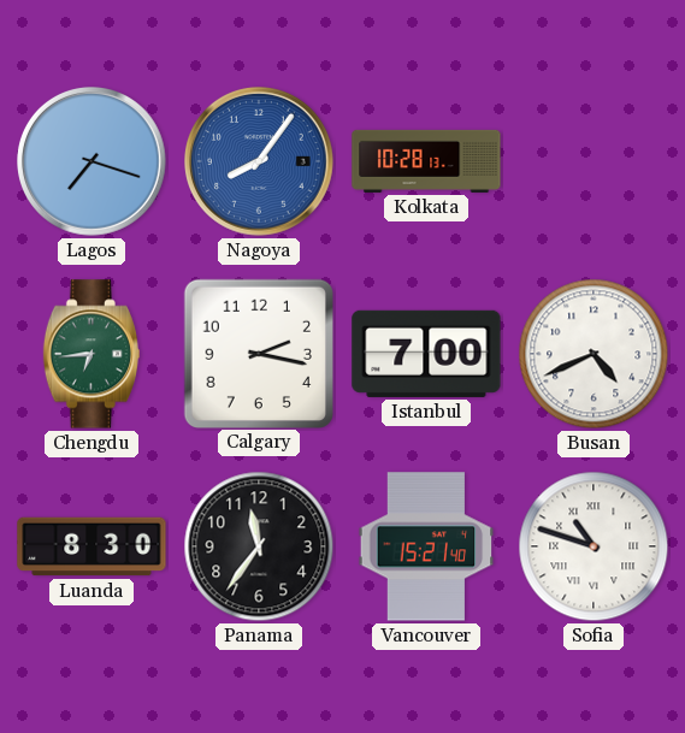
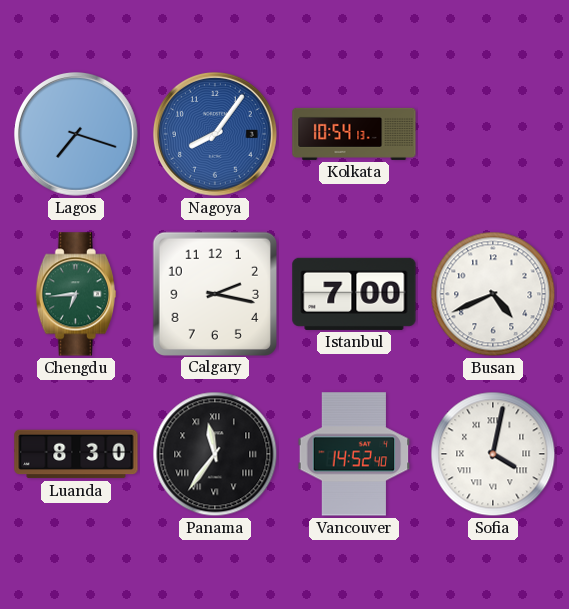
Kolkata: 10:28 -> 10:54
Panama numerals: Arabic -> Roman
Vancouver: 15:21 -> 14:52
Sofia: 10:48 -> 4:02
